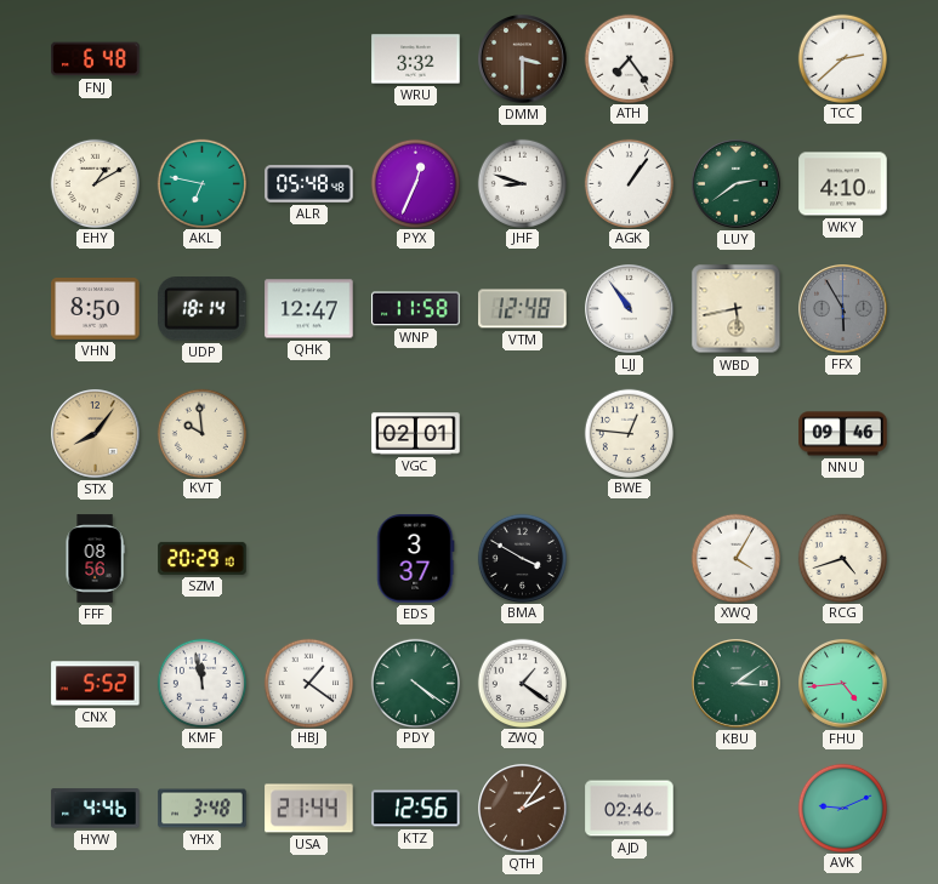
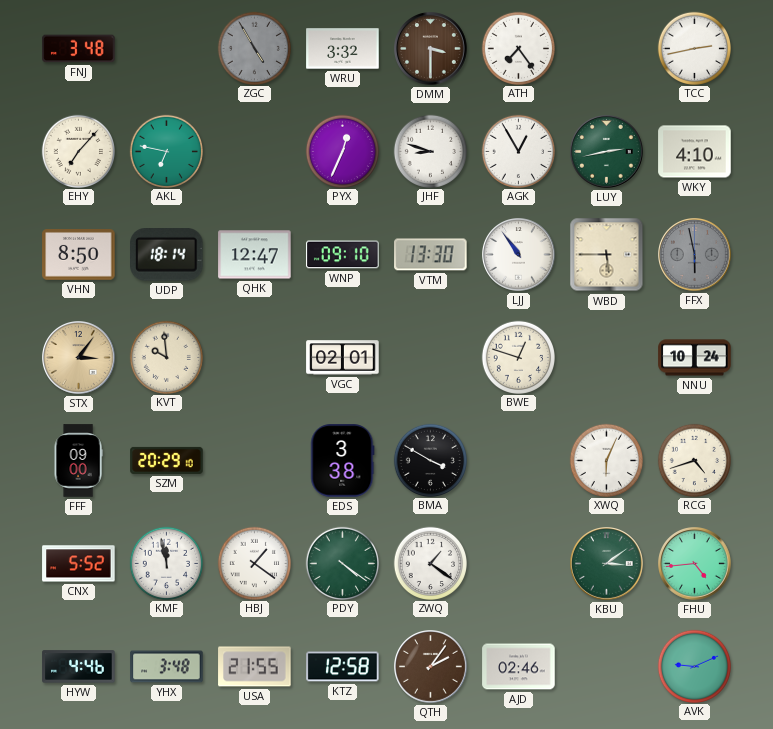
FNJ: 6:48 -> 3:48
ZGC: none -> 4:55
TCC: 2:38 -> 2:43
EHY: 1:10 -> 7:07
ALR: 05:48 -> none
AGK: 1:06 -> 12:55
LUY: 2:39 -> 2:43
WNP: 11:58 -> 09:10
VTM: 12:48 -> 13:30
WBD: 5:43 -> 5:45
FFX: 5:55 -> 5:58
STX: 8:06 -> 3:06
BWE: 12:46 -> 12:48
NNU: 09:46 -> 10:24
FFF: 08:56 -> 09:00
EDS: 3:37 -> 3:38
XWQ: 4:05 -> 6:04
USA: 21:44 -> 21:55
KTZ: 12:56 -> 12:58
